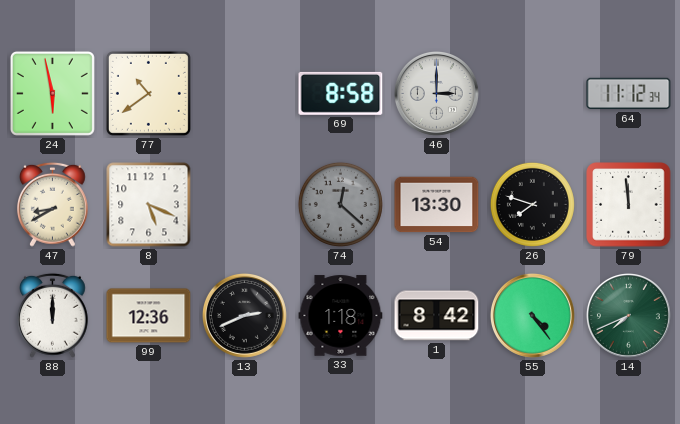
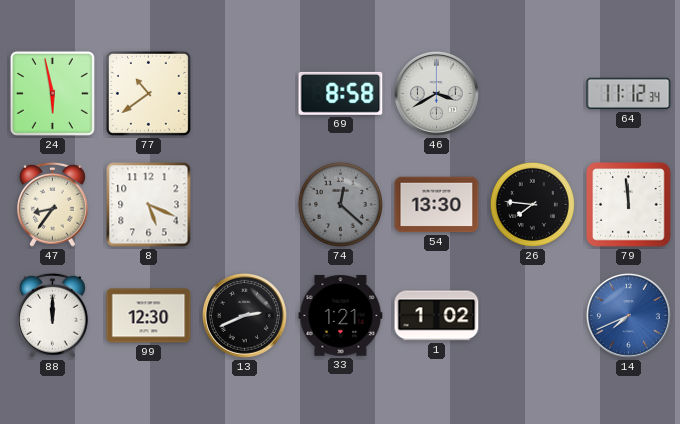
46: 3:00 -> 3:40
47: 8:40 -> 8:36
26: 7:48 -> 7:46
99: 12:36 -> 12:30
33: 1:18 -> 1:21
1: 8:42 -> 1:02
55: 4:24 -> none
14 dial: green -> blue
